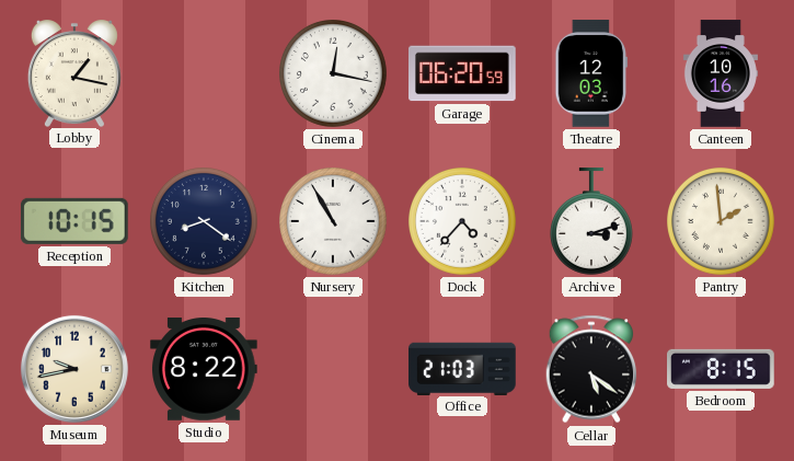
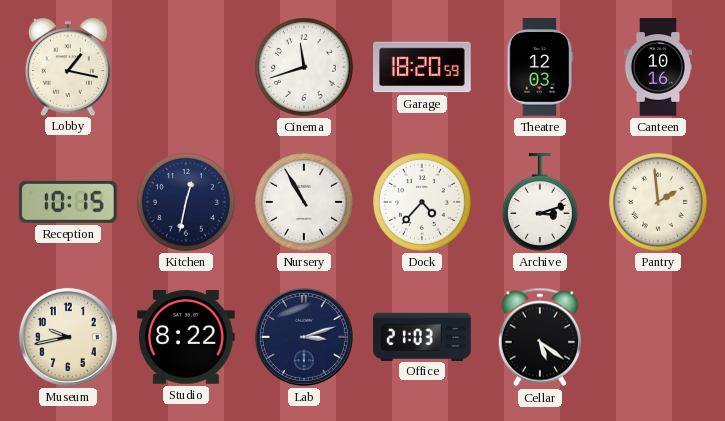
Cinema: 12:17 -> 11:42
Garage: 06:20 -> 18:20
Kitchen: 8:21 -> 12:32
Lab: none -> 3:12
Bedroom: 8:15 -> none
